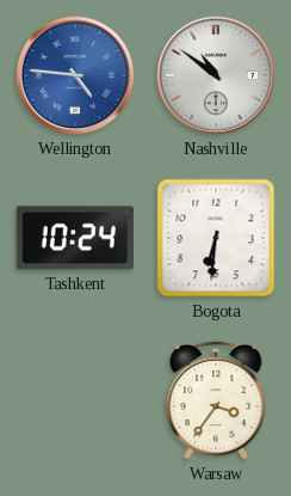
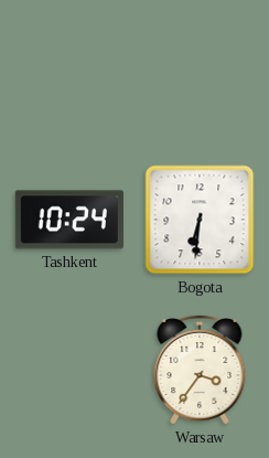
Wellington: 4:46 -> none
Nashville: 10:51 -> none
